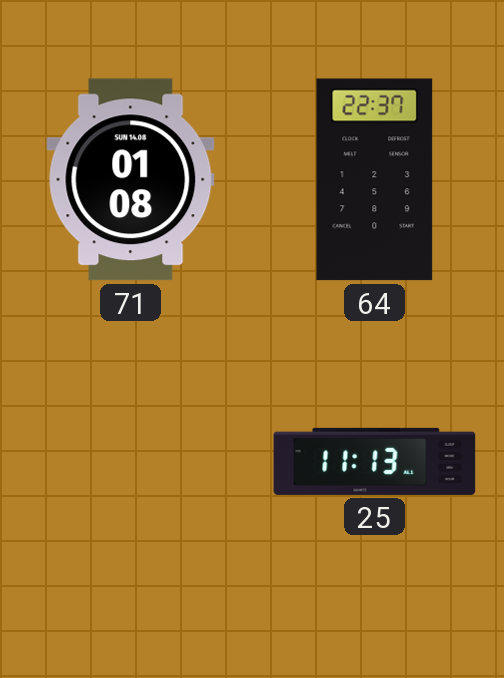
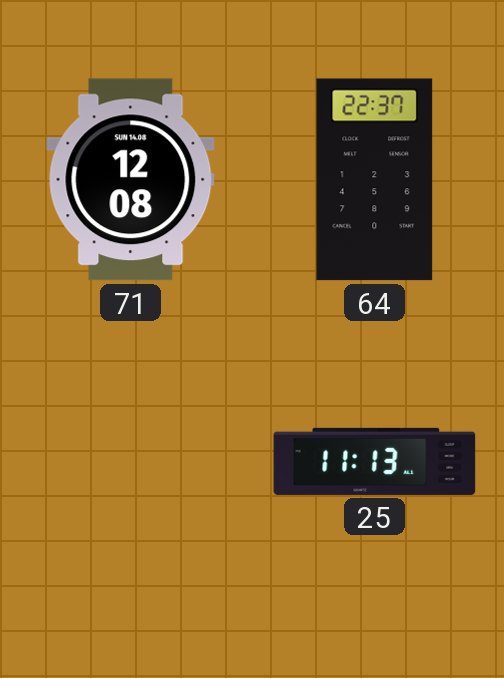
71: 01:08 -> 12:08
